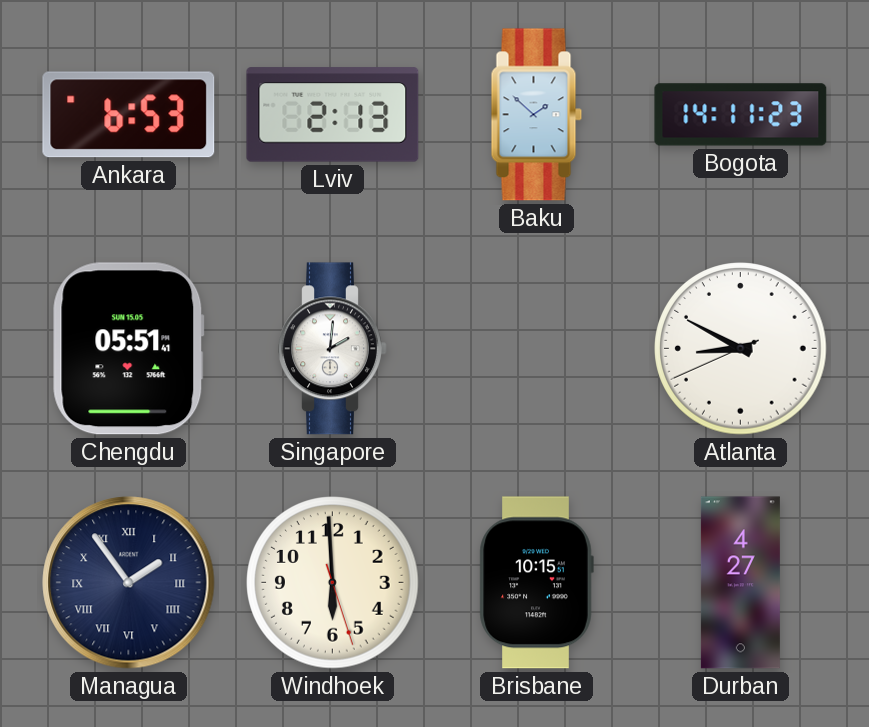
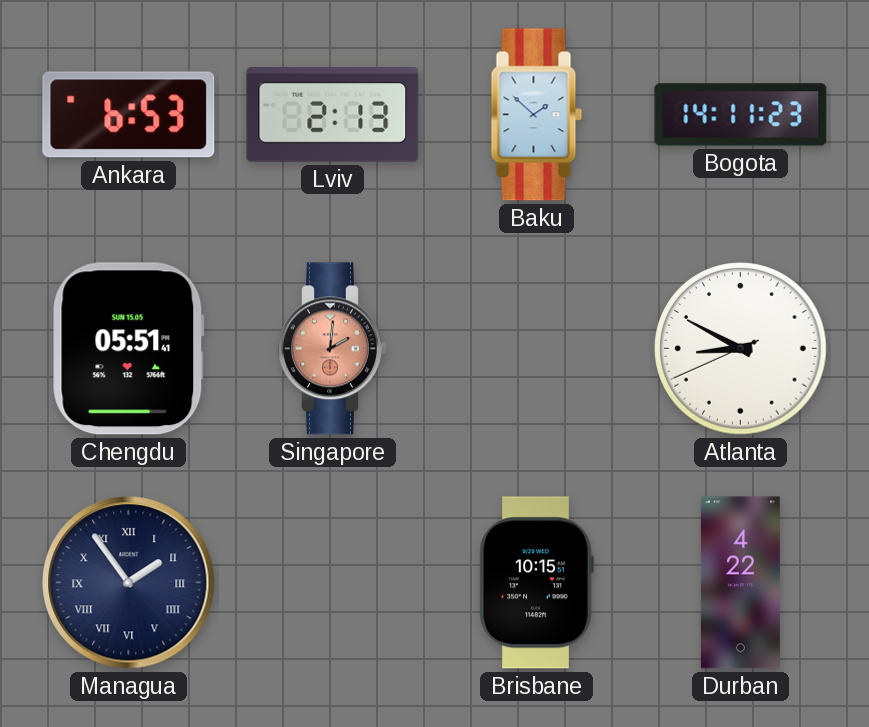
Singapore dial: white -> salmon
Windhoek: 5:59 -> none
Durban: 4:27 -> 4:22
